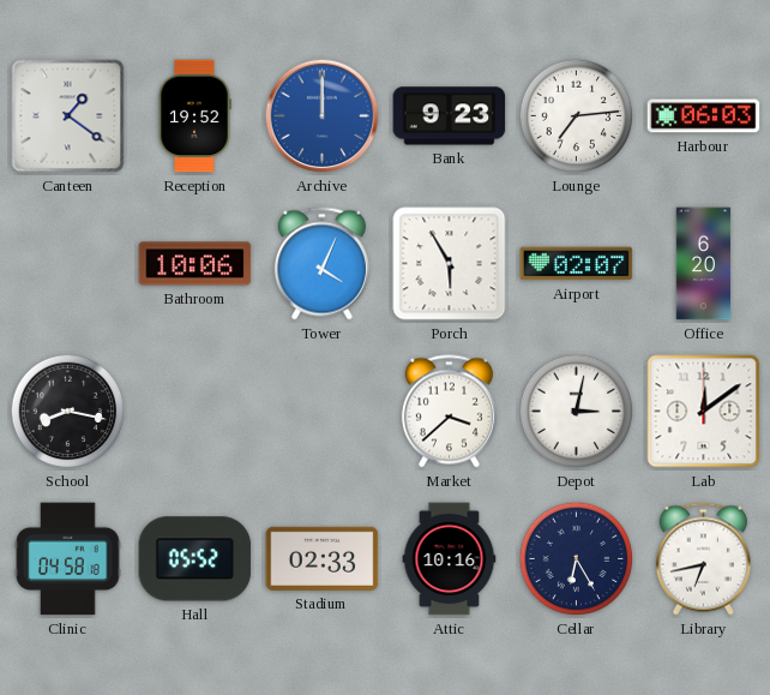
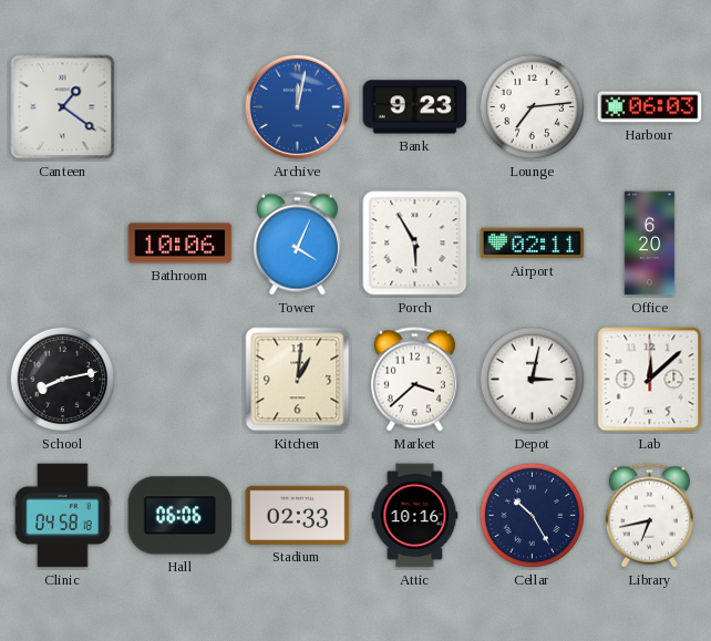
Reception: 19:52 -> none
Archive: 12:00 -> 12:02
Airport: 02:07 -> 02:11
School: 8:17 -> 8:13
Kitchen: none -> 1:01
Lab: 12:09 -> 12:08
Hall: 05:52 -> 06:06
Cellar: 6:25 -> 10:25
